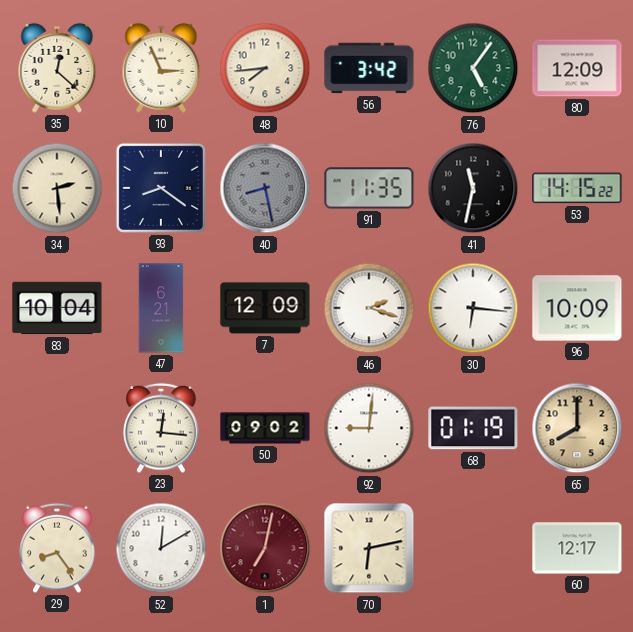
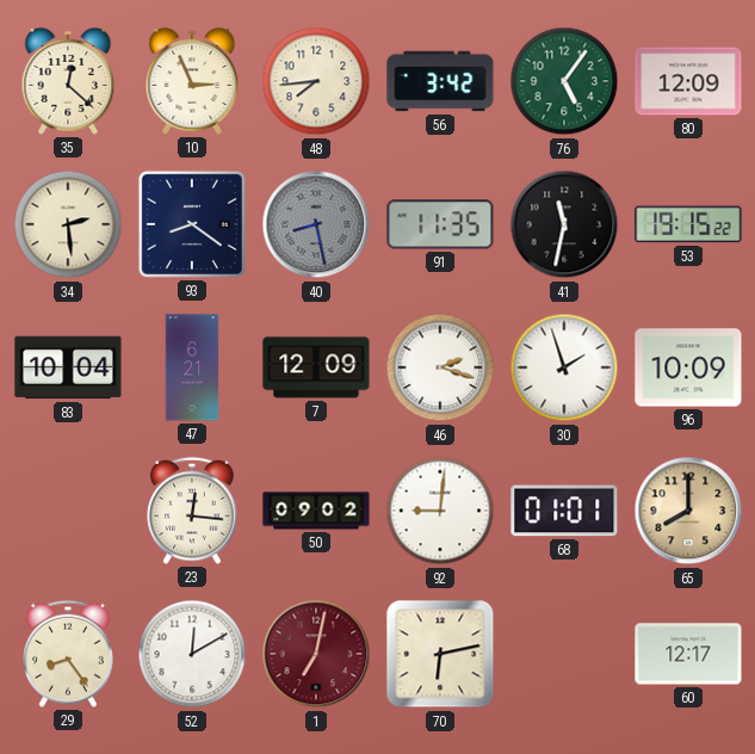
53: 14:15 -> 19:15
30: 6:16 -> 1:57
68: 01:19 -> 01:01
